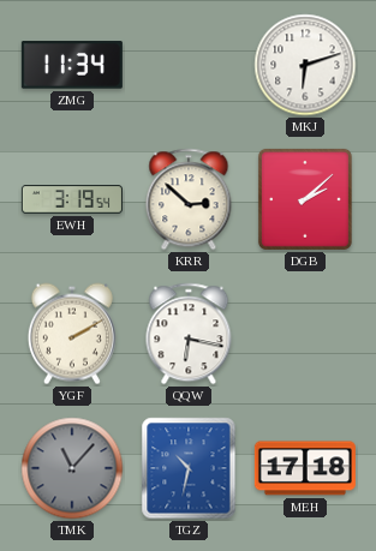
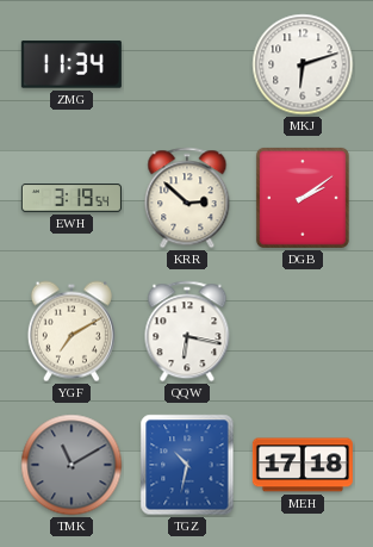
DGB: 2:08 -> 2:09
YGF: 2:10 -> 7:10
TMK: 11:07 -> 11:10
